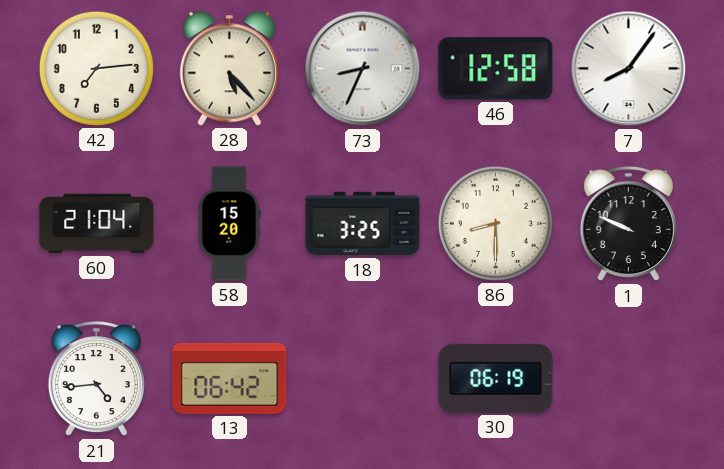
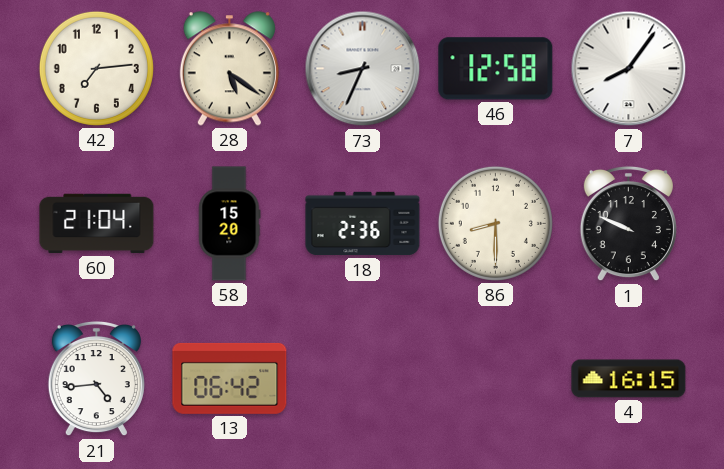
28: 5:23 -> 5:21
18: 3:25 -> 2:36
30: 06:19 -> none
4: none -> 16:15
